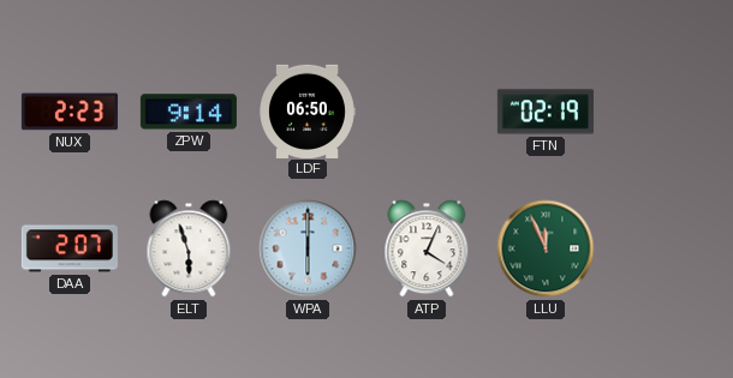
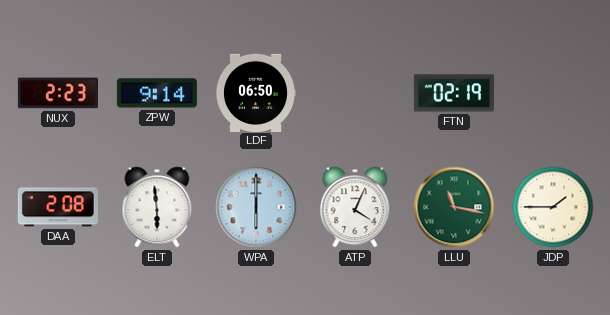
DAA: 2:07 -> 2:08
ELT: 5:57 -> 5:59
LLU: 11:56 -> 11:17
JDP: none -> 1:45
